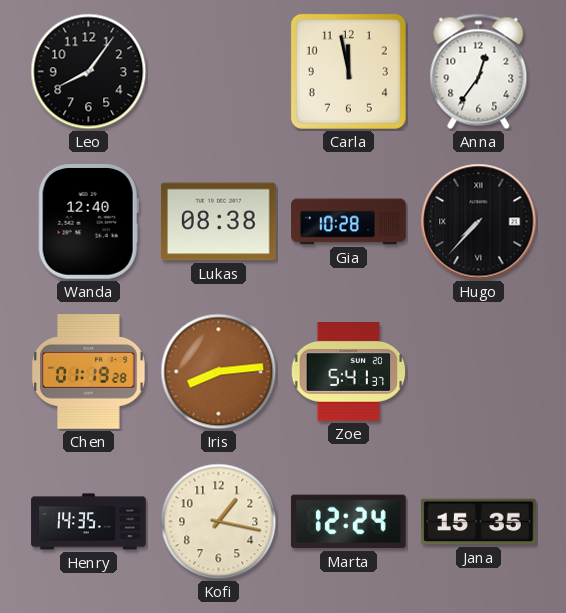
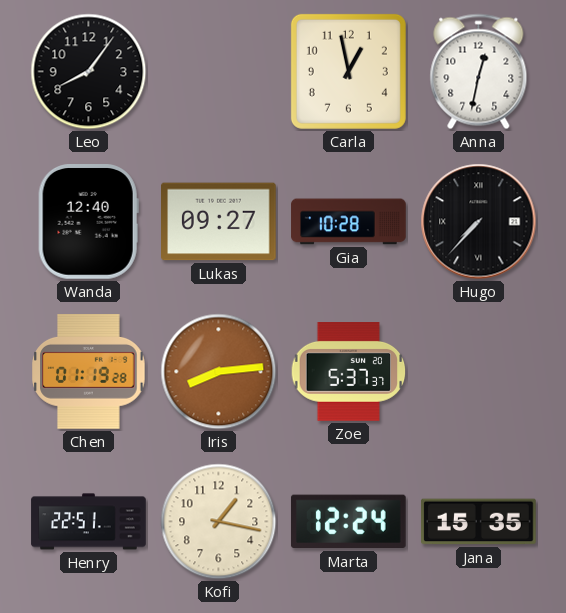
Carla: 11:58 -> 12:58
Anna: 12:36 -> 12:32
Lukas: 08:38 -> 09:27
Zoe: 5:41 -> 5:37
Henry: 14:35 -> 22:51
